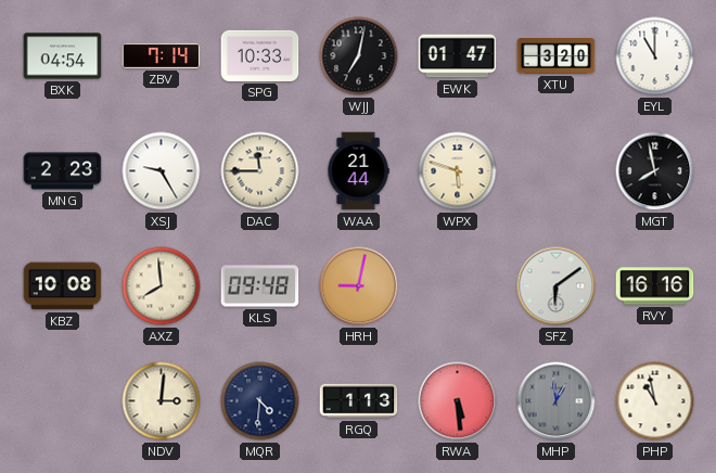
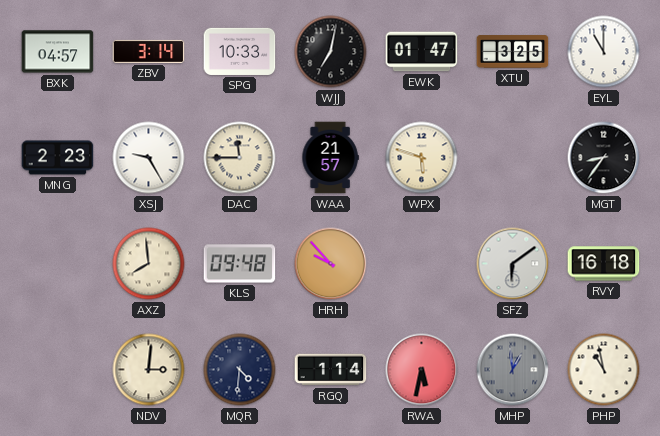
BXK: 04:54 -> 04:57
ZBV: 7:14 -> 3:14
XTU: 3:20 -> 3:25
WAA: 21:44 -> 21:57
MGT: 7:58 -> 8:36
KBZ: 10:08 -> none
HRH: 9:02 -> 9:53
RVY: 16:16 -> 16:18
RGQ: 1:13 -> 1:14
RWA: 5:29 -> 5:32
